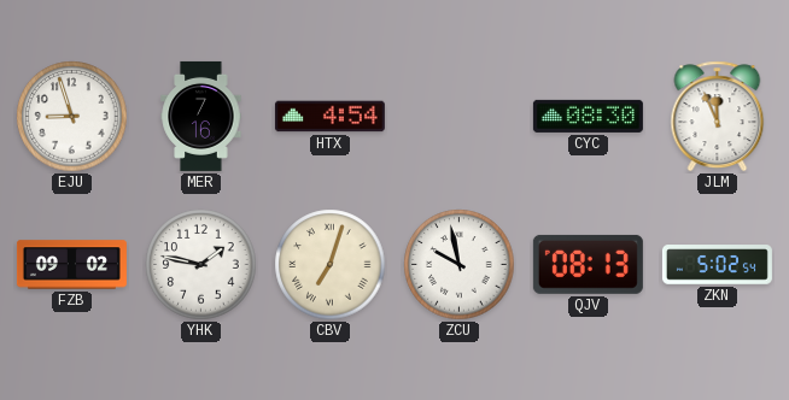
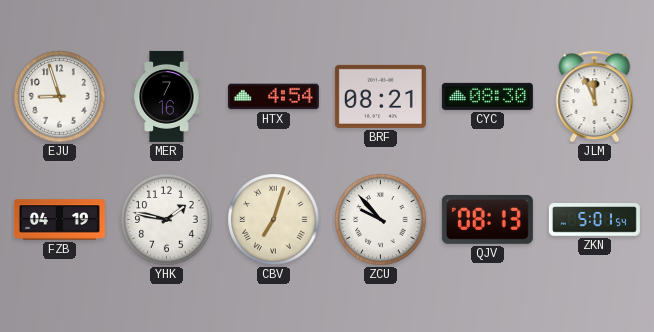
BRF: none -> 08:21
FZB: 09:02 -> 04:19
ZCU: 9:58 -> 9:53
ZKN: 5:02 -> 5:01
